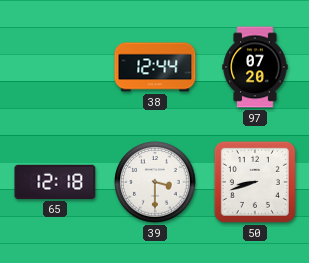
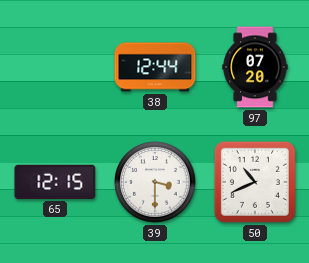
65: 12:18 -> 12:15
50: 8:42 -> 10:41
